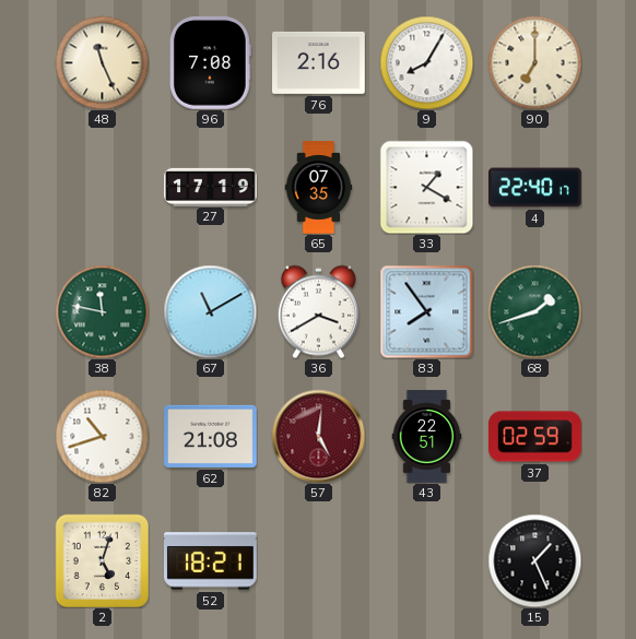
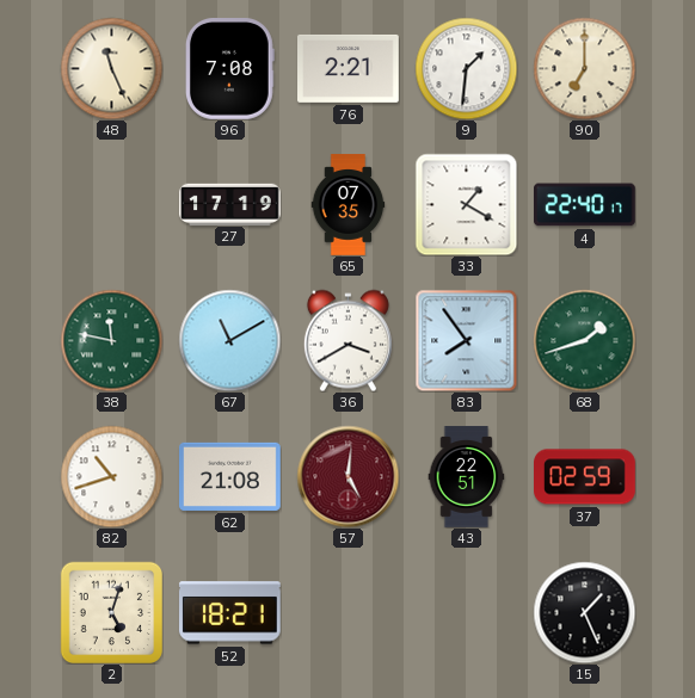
76: 2:16 -> 2:21
9: 8:05 -> 1:31
